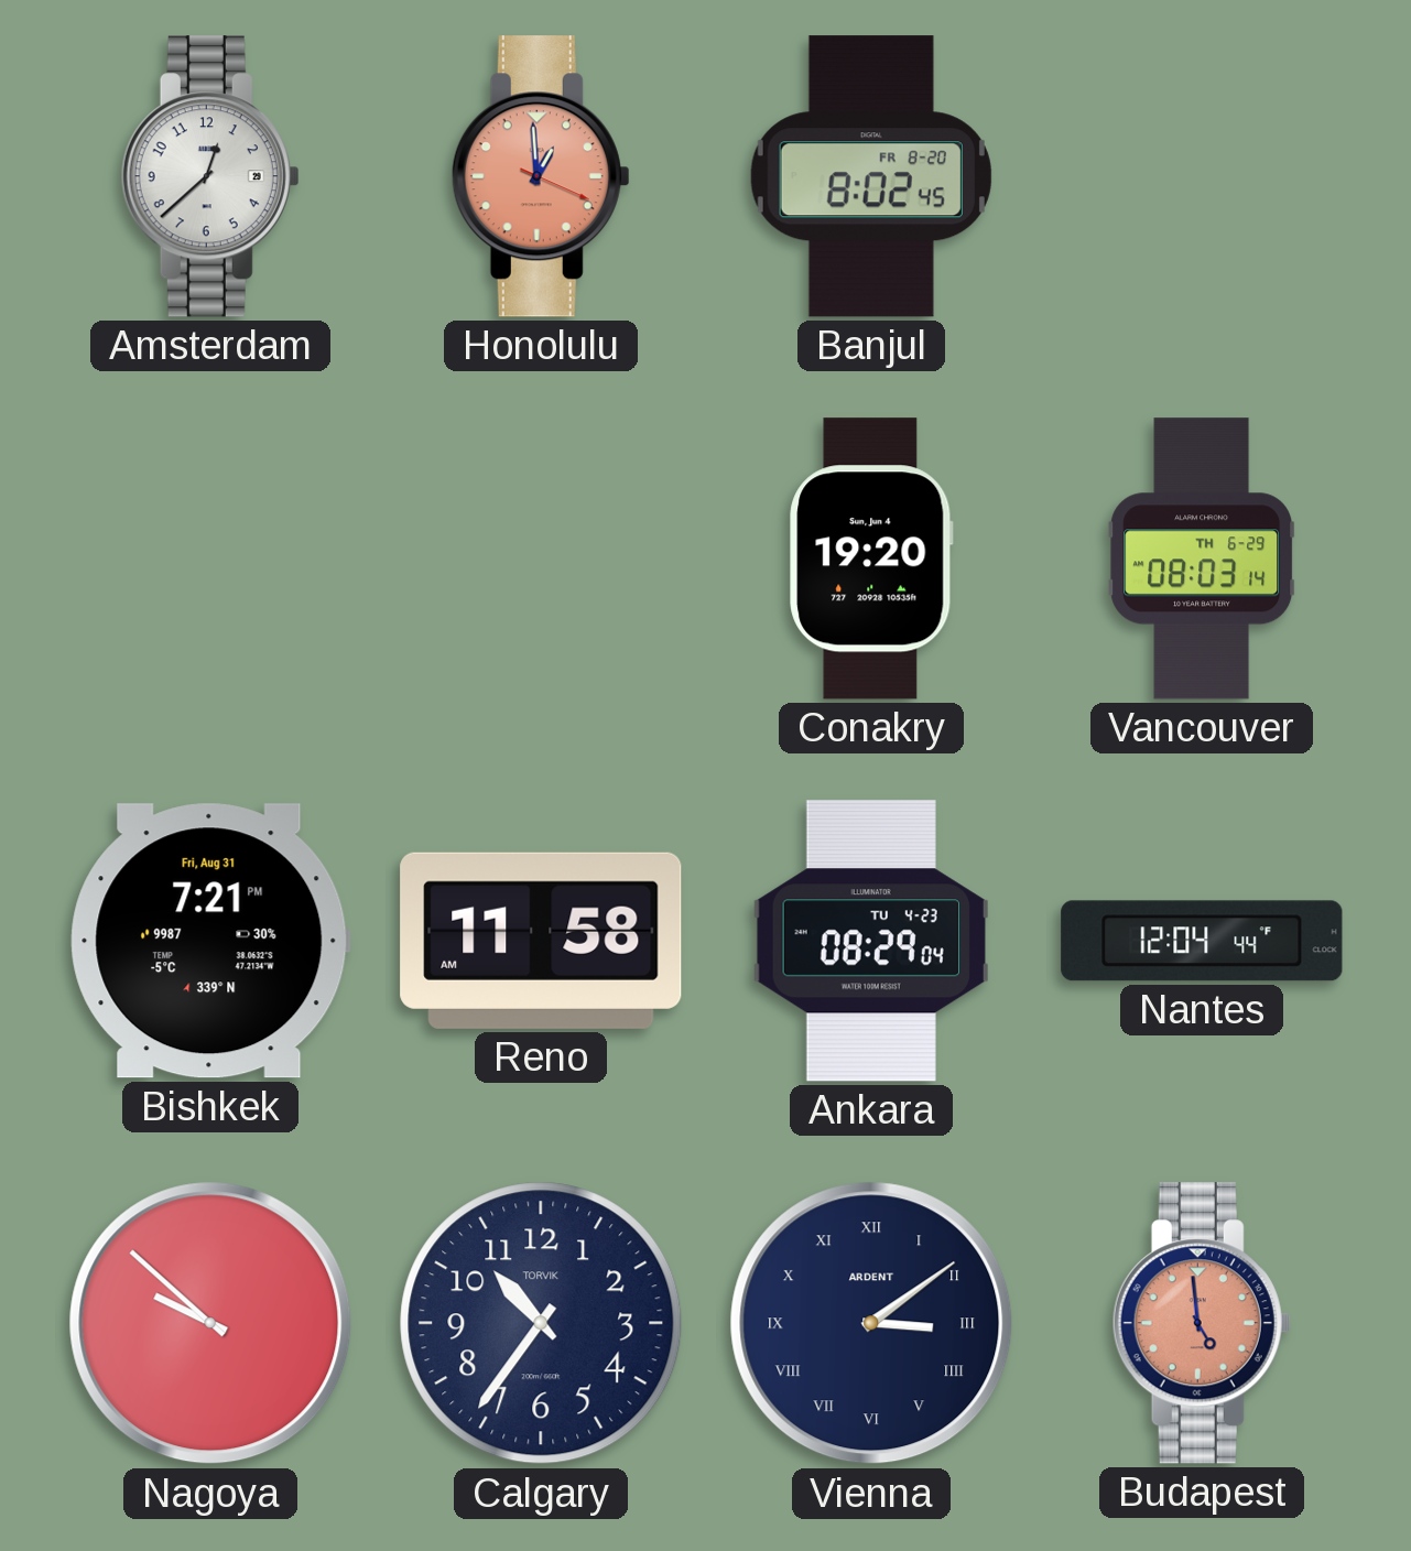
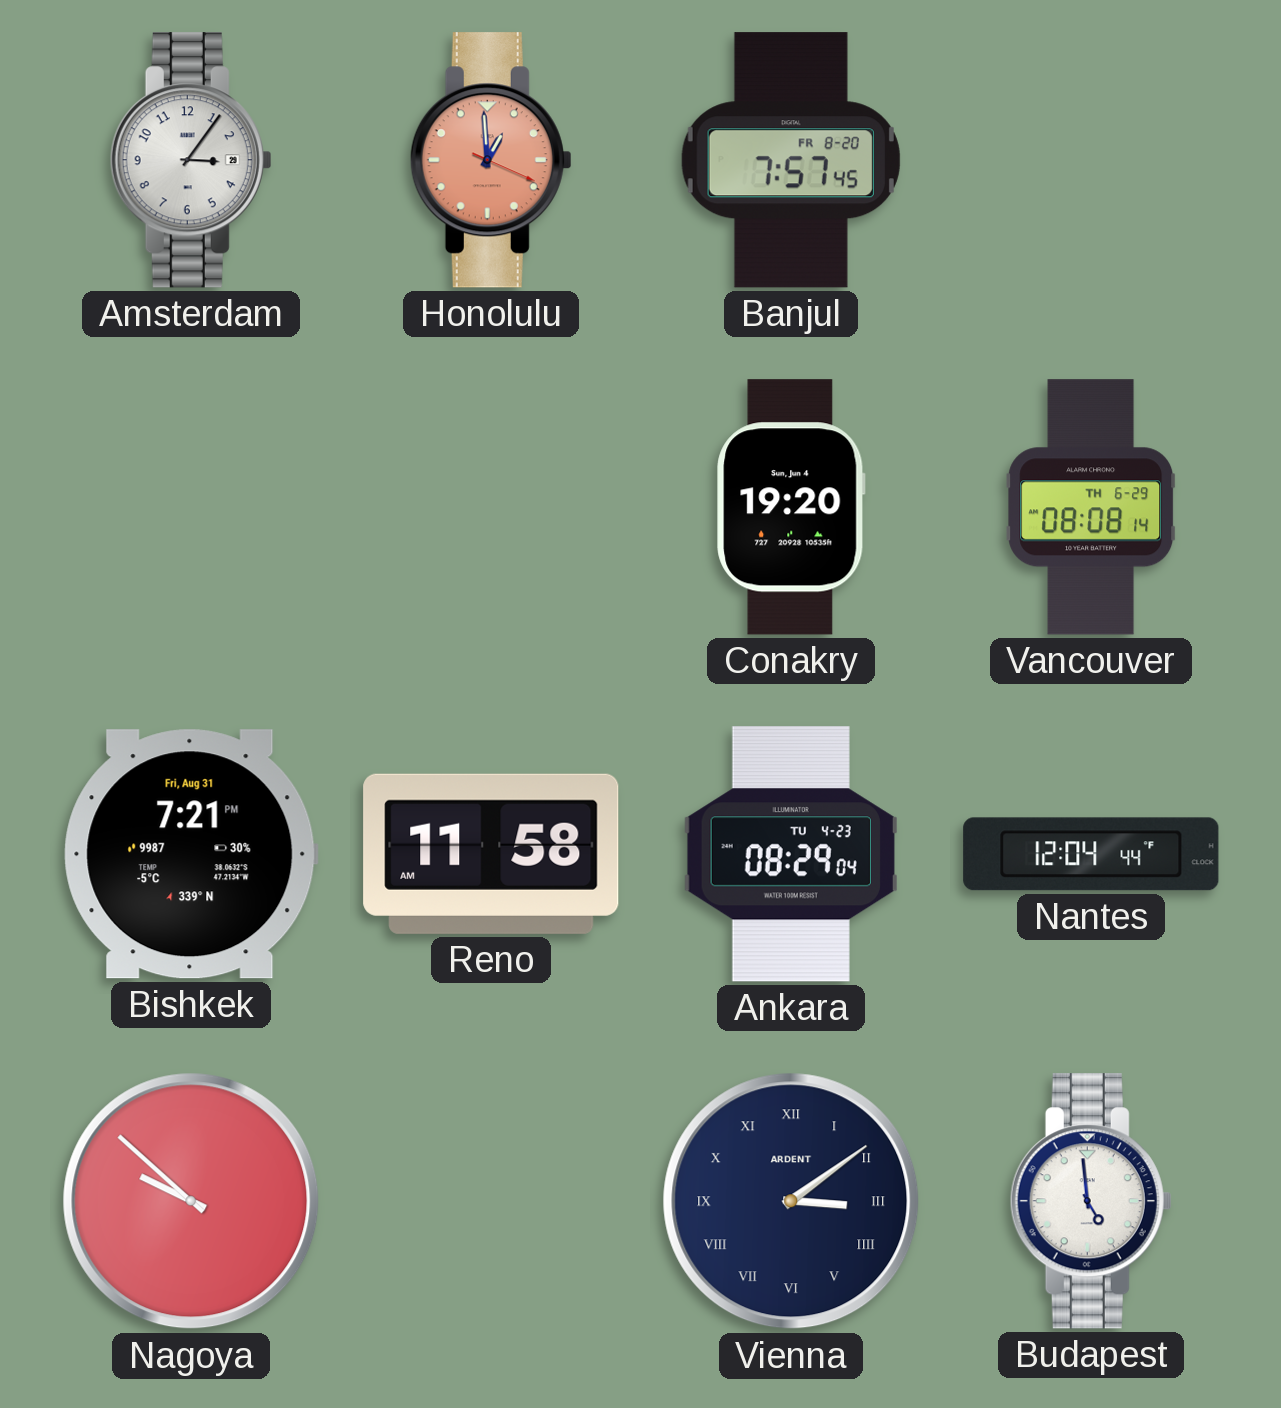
Amsterdam: 12:38 -> 3:06
Banjul: 8:02 -> 7:57
Vancouver: 08:03 -> 08:08
Calgary: 10:36 -> none
Budapest dial: salmon -> white
